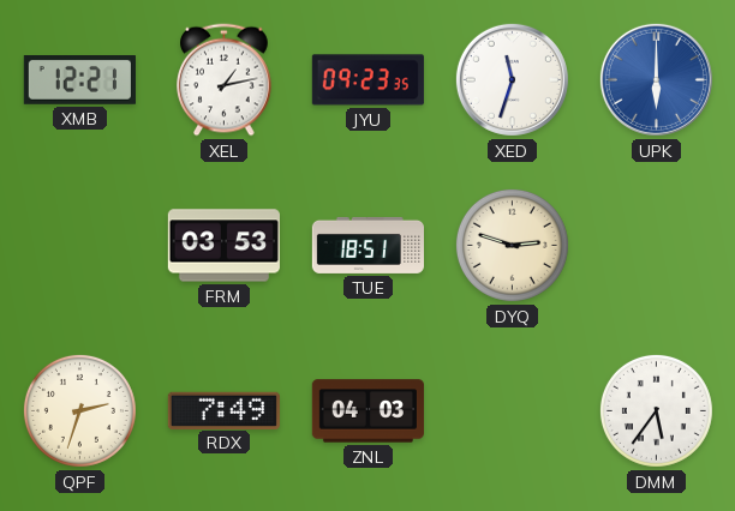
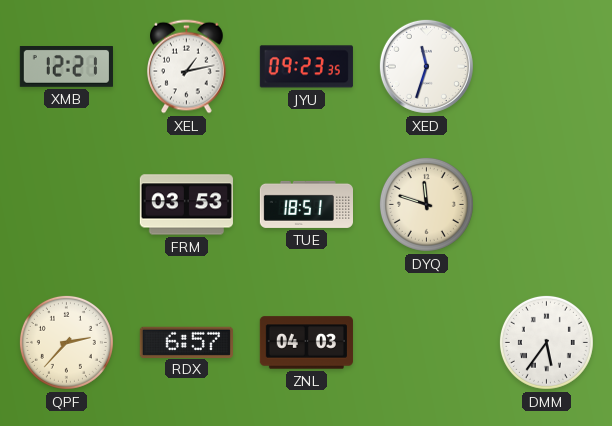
UPK: 6:00 -> none
DYQ: 2:48 -> 11:48
QPF: 2:33 -> 2:37
RDX: 7:49 -> 6:57
